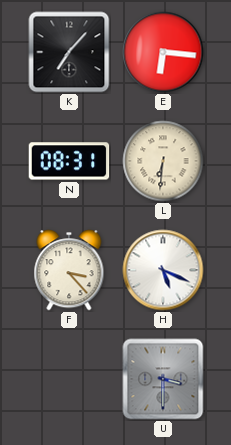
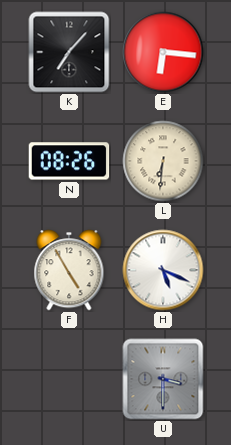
N: 08:31 -> 08:26
F: 3:23 -> 4:55
